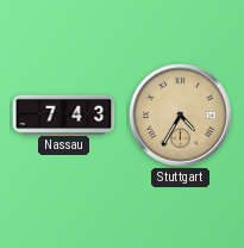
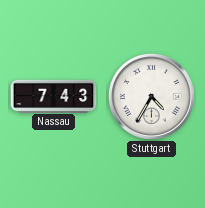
Stuttgart dial: champagne -> white
